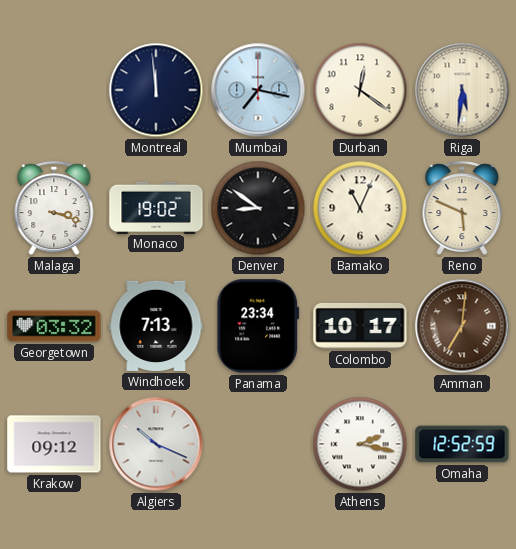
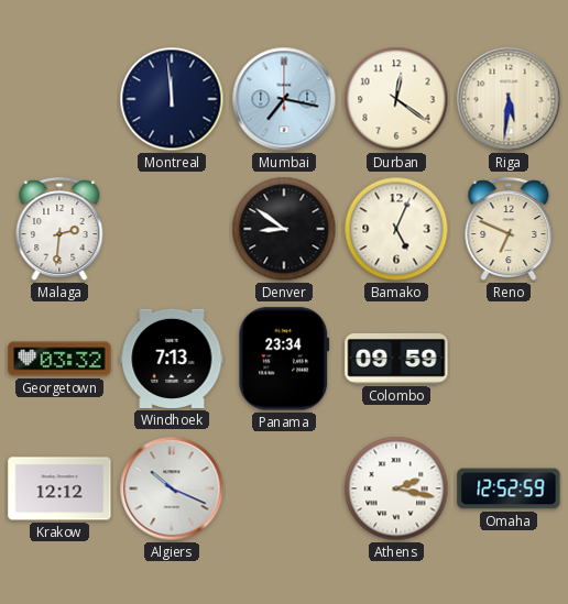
Malaga: 3:18 -> 2:31
Monaco: 19:02 -> none
Bamako: 11:04 -> 5:04
Reno: 5:49 -> 6:49
Colombo: 10:17 -> 09:59
Amman: 7:01 -> none
Krakow: 09:12 -> 12:12
